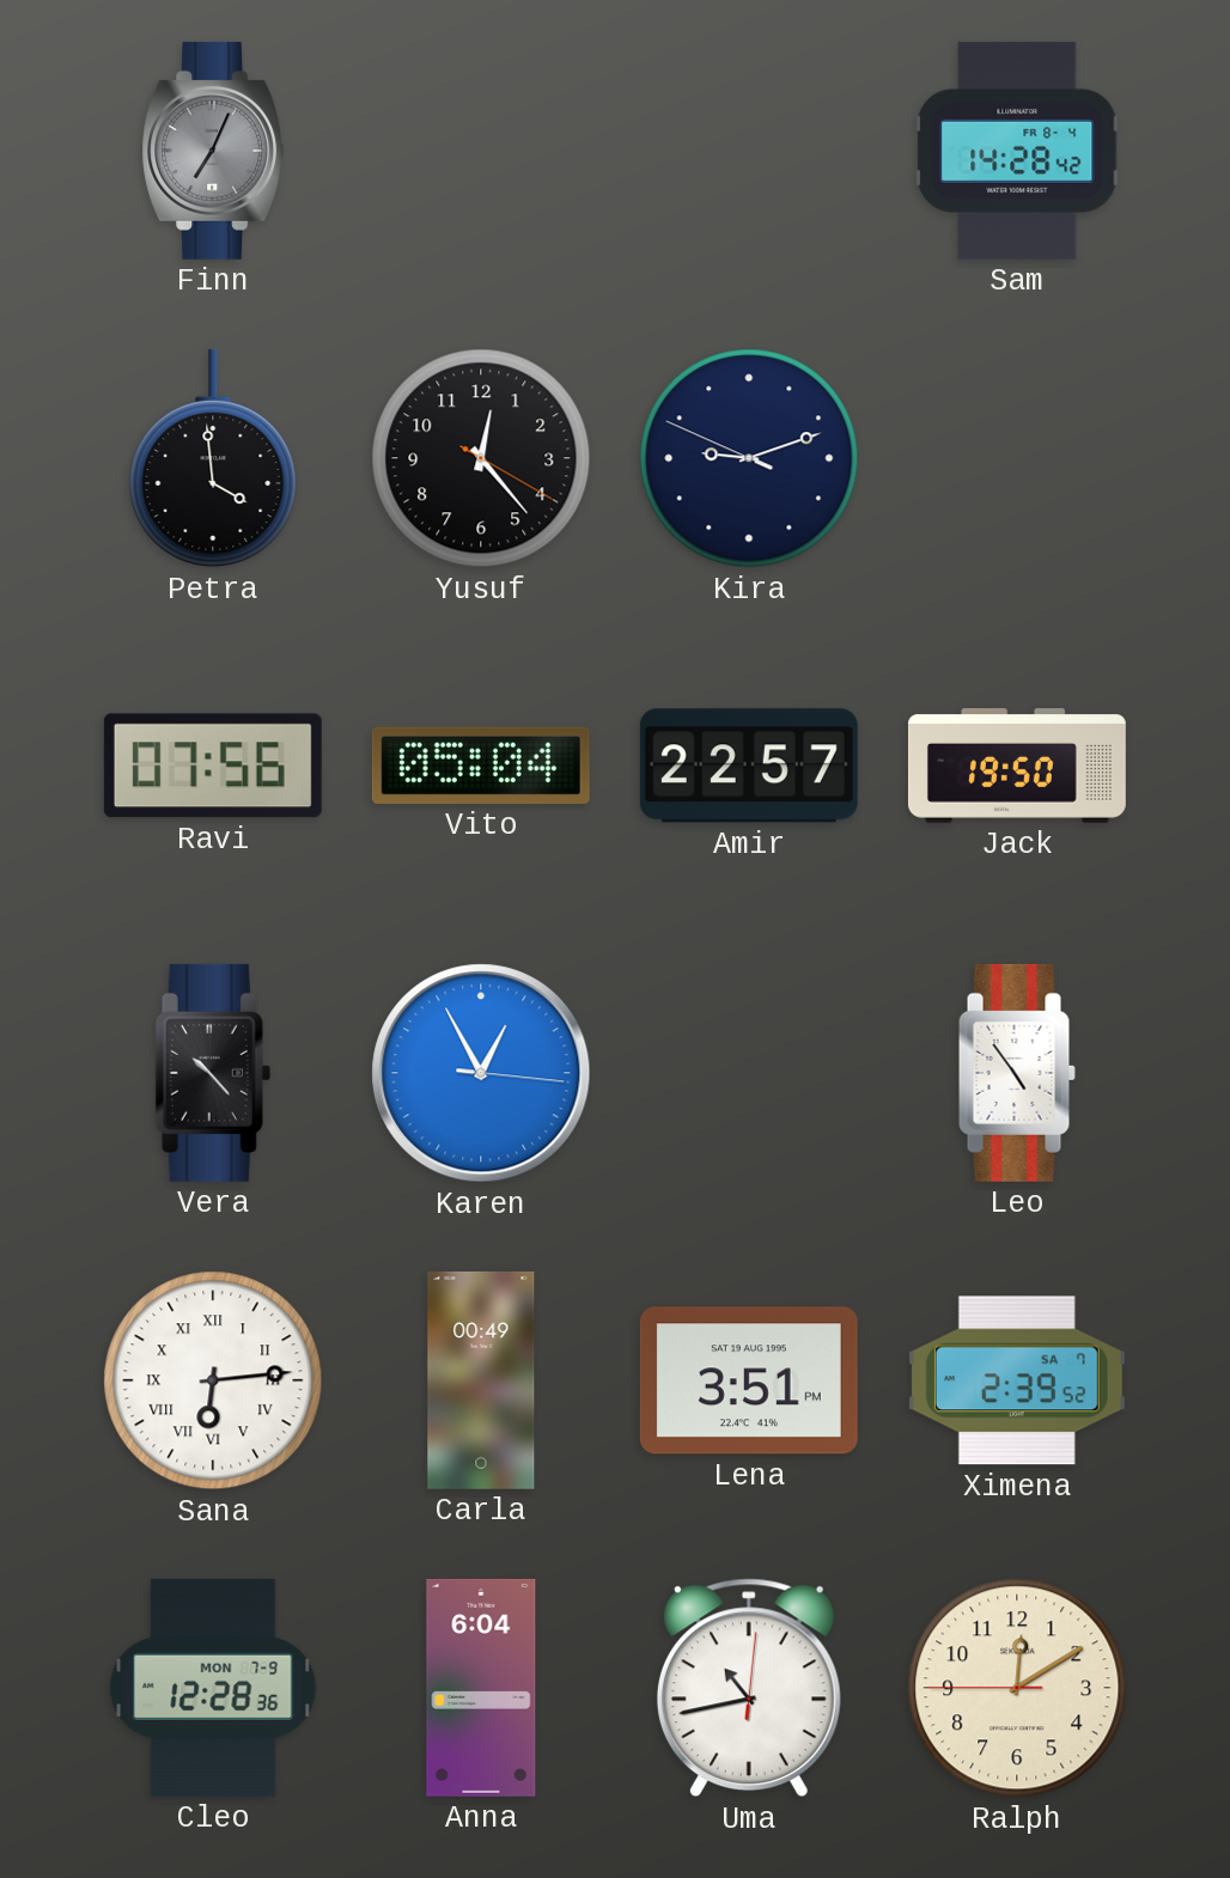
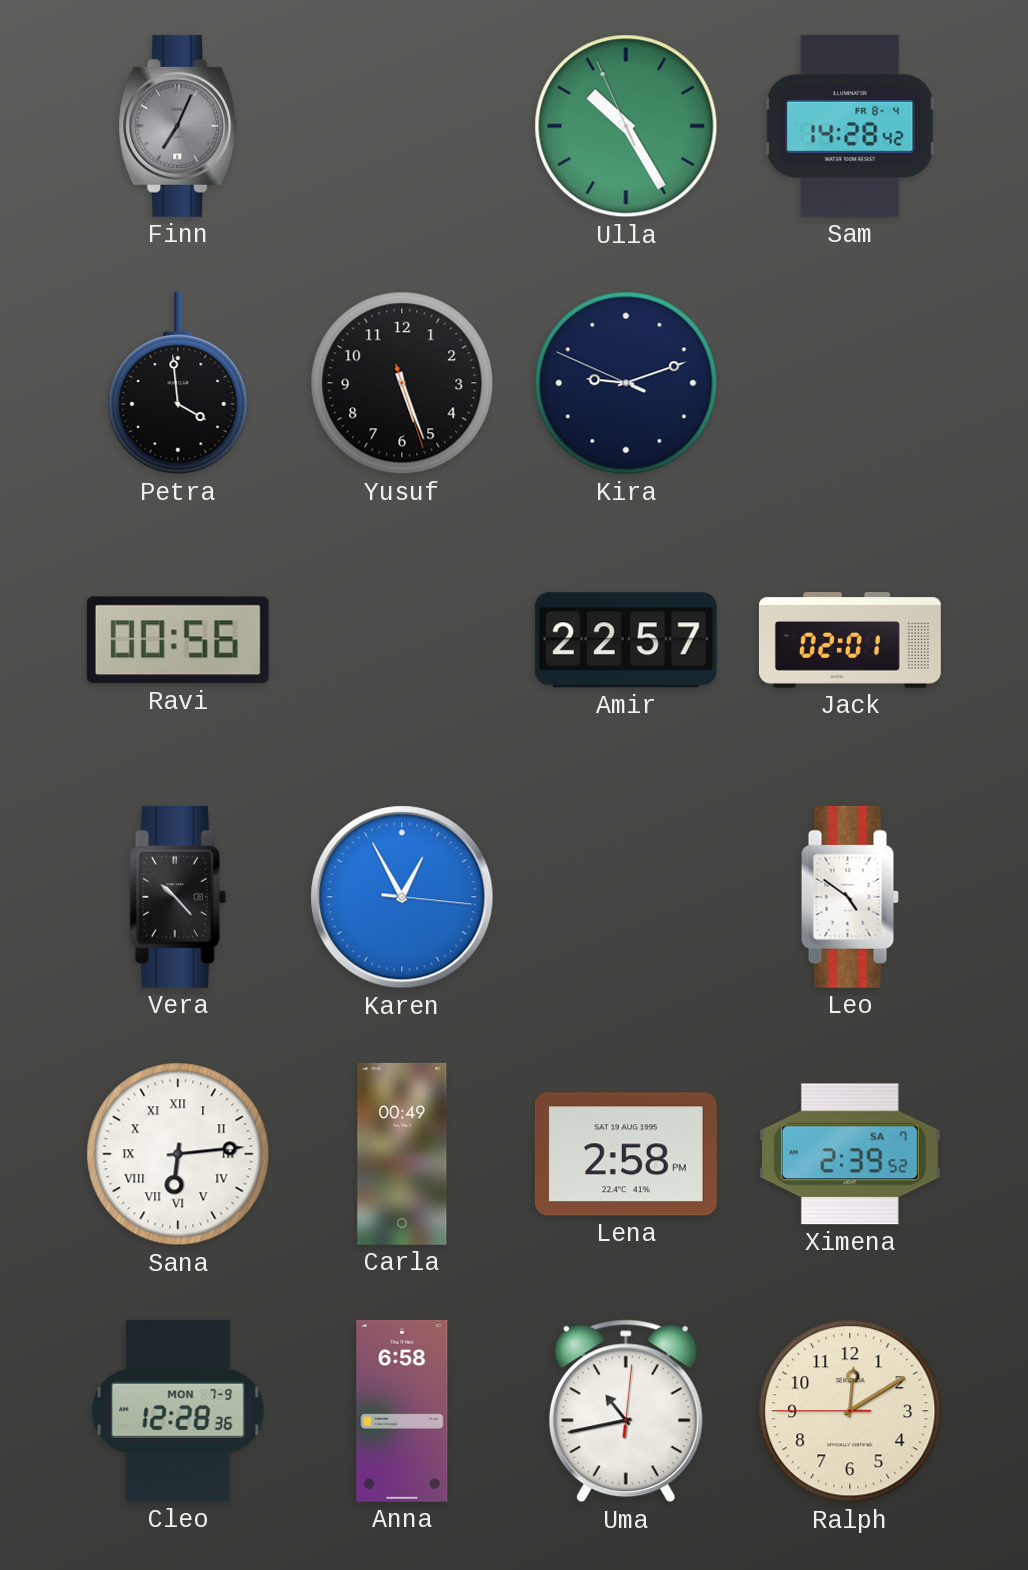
Ulla: none -> 10:24
Yusuf: 12:23 -> 5:26
Ravi: 07:56 -> 00:56
Vito: 05:04 -> none
Jack: 19:50 -> 02:01
Leo: 4:54 -> 4:51
Lena: 3:51 -> 2:58
Anna: 6:04 -> 6:58
